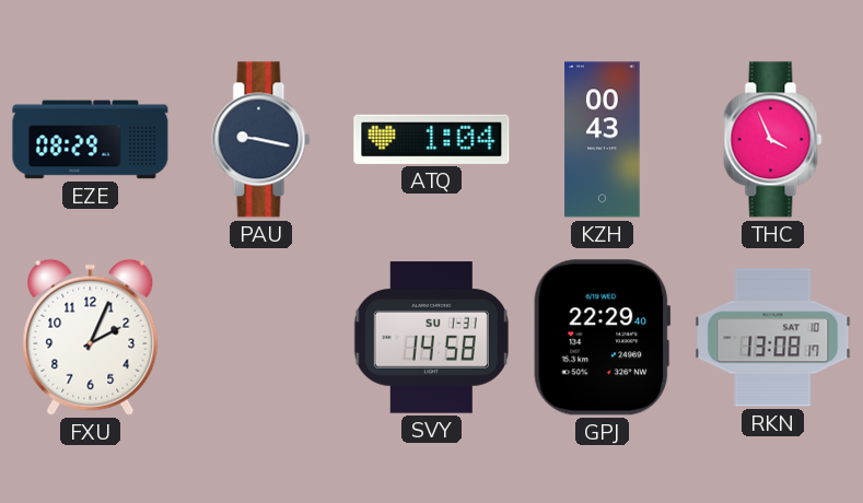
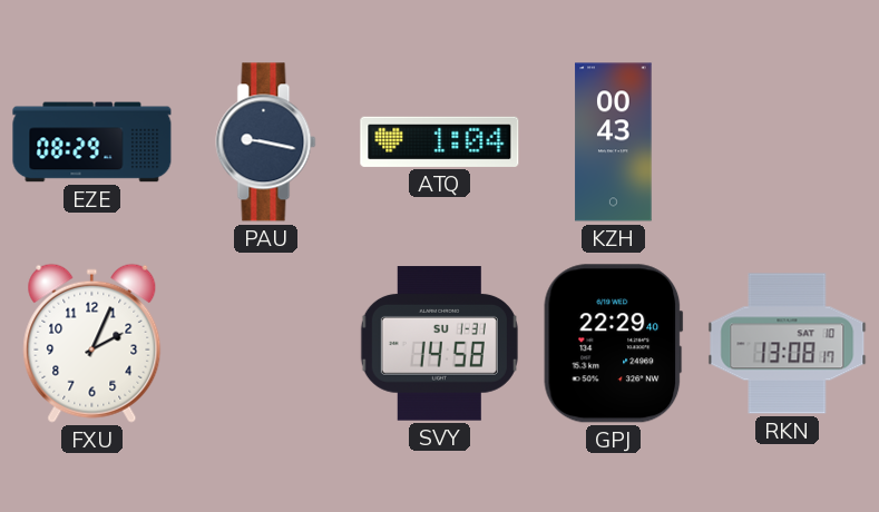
THC: 3:56 -> none
